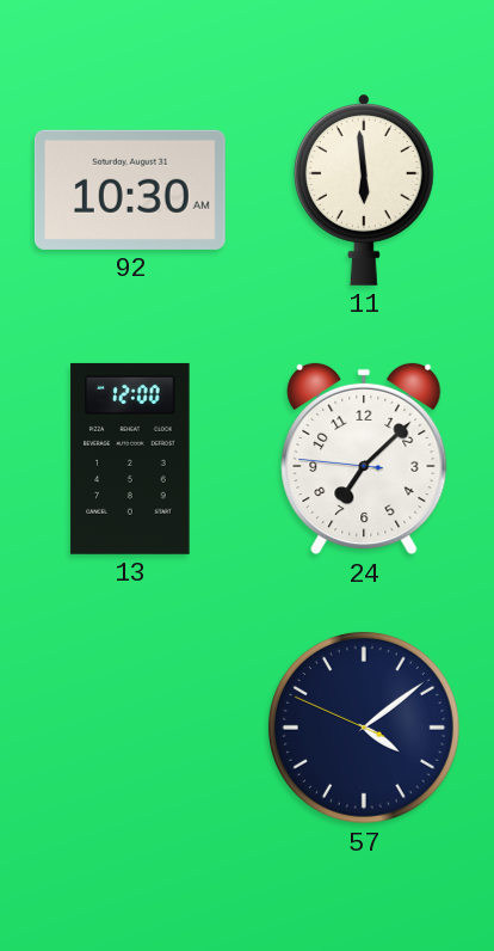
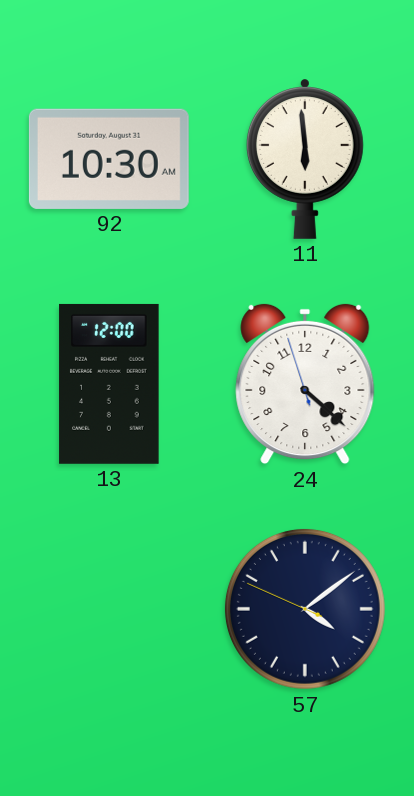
24: 7:07 -> 4:21
